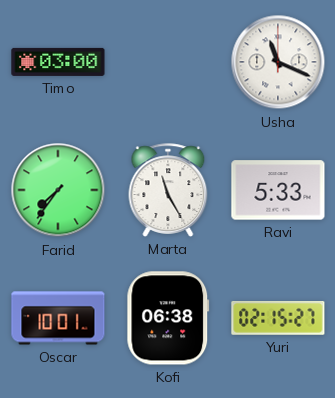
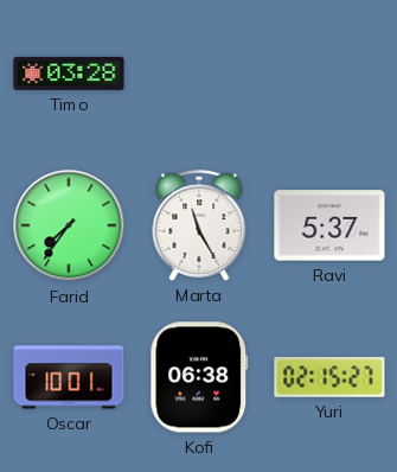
Timo: 03:00 -> 03:28
Usha: 11:19 -> none
Ravi: 5:33 -> 5:37
